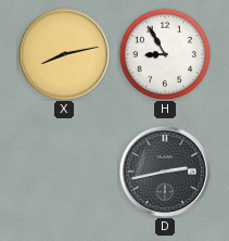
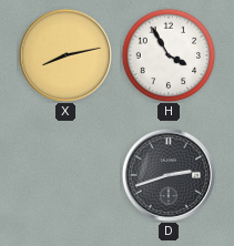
H: 8:55 -> 3:55
D: 2:43 -> 2:42
